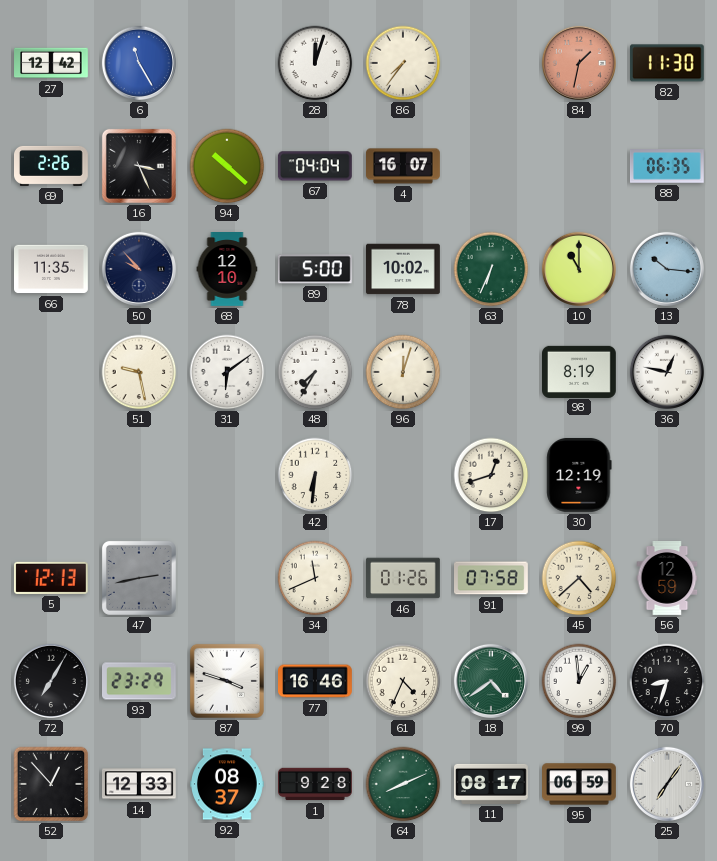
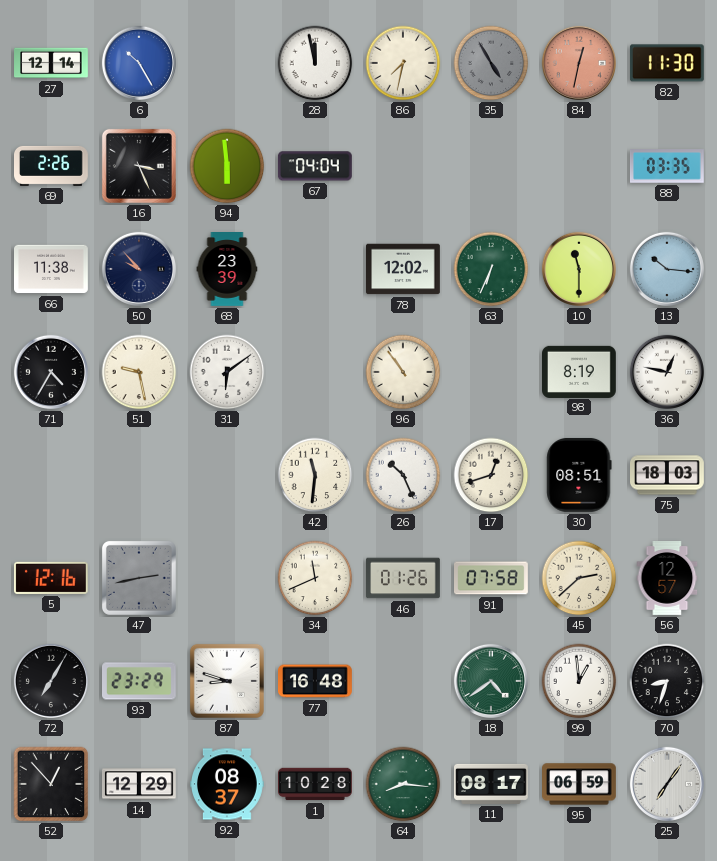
27: 12:42 -> 12:14
6: 11:25 -> 10:25
28: 12:03 -> 11:58
86: 7:36 -> 7:32
35: none -> 4:55
84: 1:32 -> 12:32
94: 10:22 -> 5:59
4: 16:07 -> none
88: 06:35 -> 03:35
66: 11:35 -> 11:38
68: 12:10 -> 23:39
89: 5:00 -> none
78: 10:02 -> 12:02
10: 11:00 -> 11:30
71: none -> 4:35
48: 7:35 -> none
96: 12:03 -> 10:54
42: 6:31 -> 11:31
26: none -> 10:26
30: 12:19 -> 08:51
75: none -> 18:03
5: 12:13 -> 12:16
45: 4:38 -> 2:38
56: 12:59 -> 12:57
87: 3:48 -> 8:48
77: 16:46 -> 16:48
61: 4:34 -> none
14: 12:33 -> 12:29
1: 9:28 -> 10:28
64: 8:11 -> 8:16
